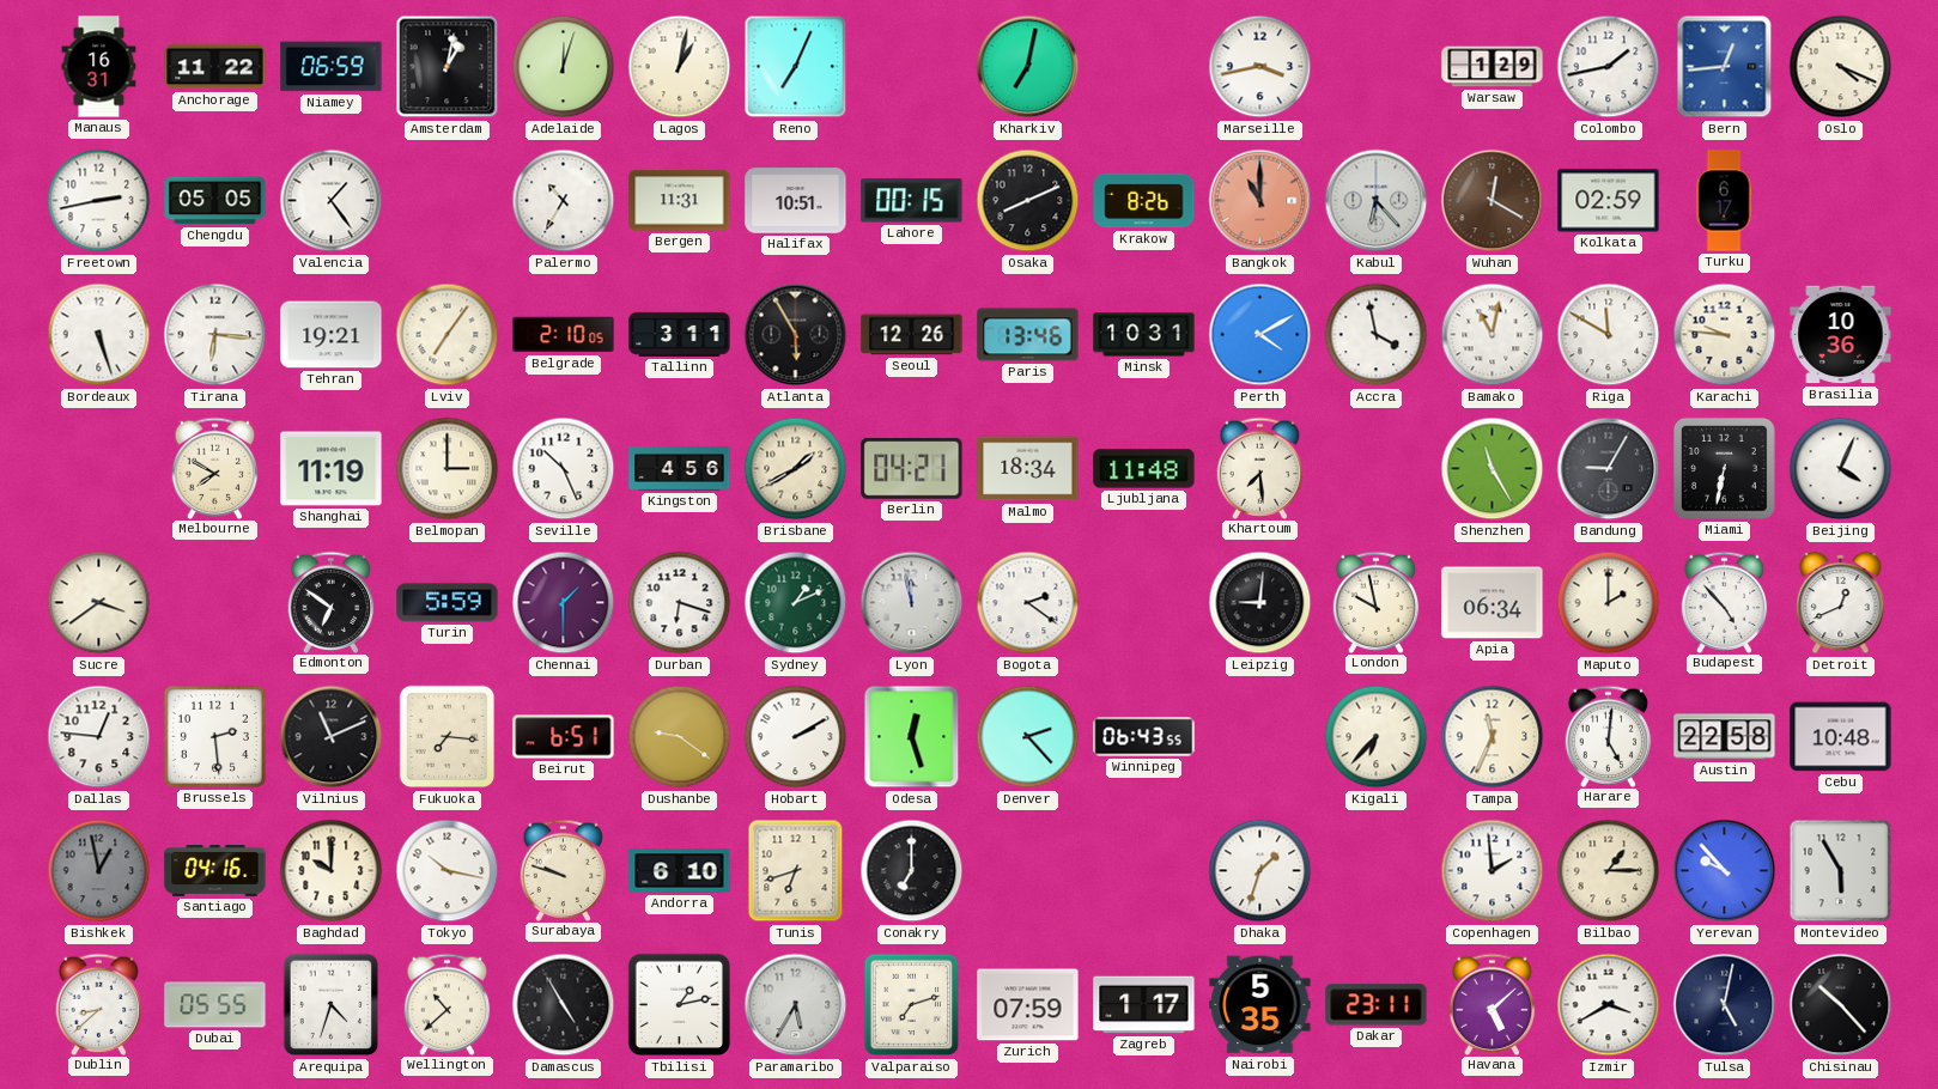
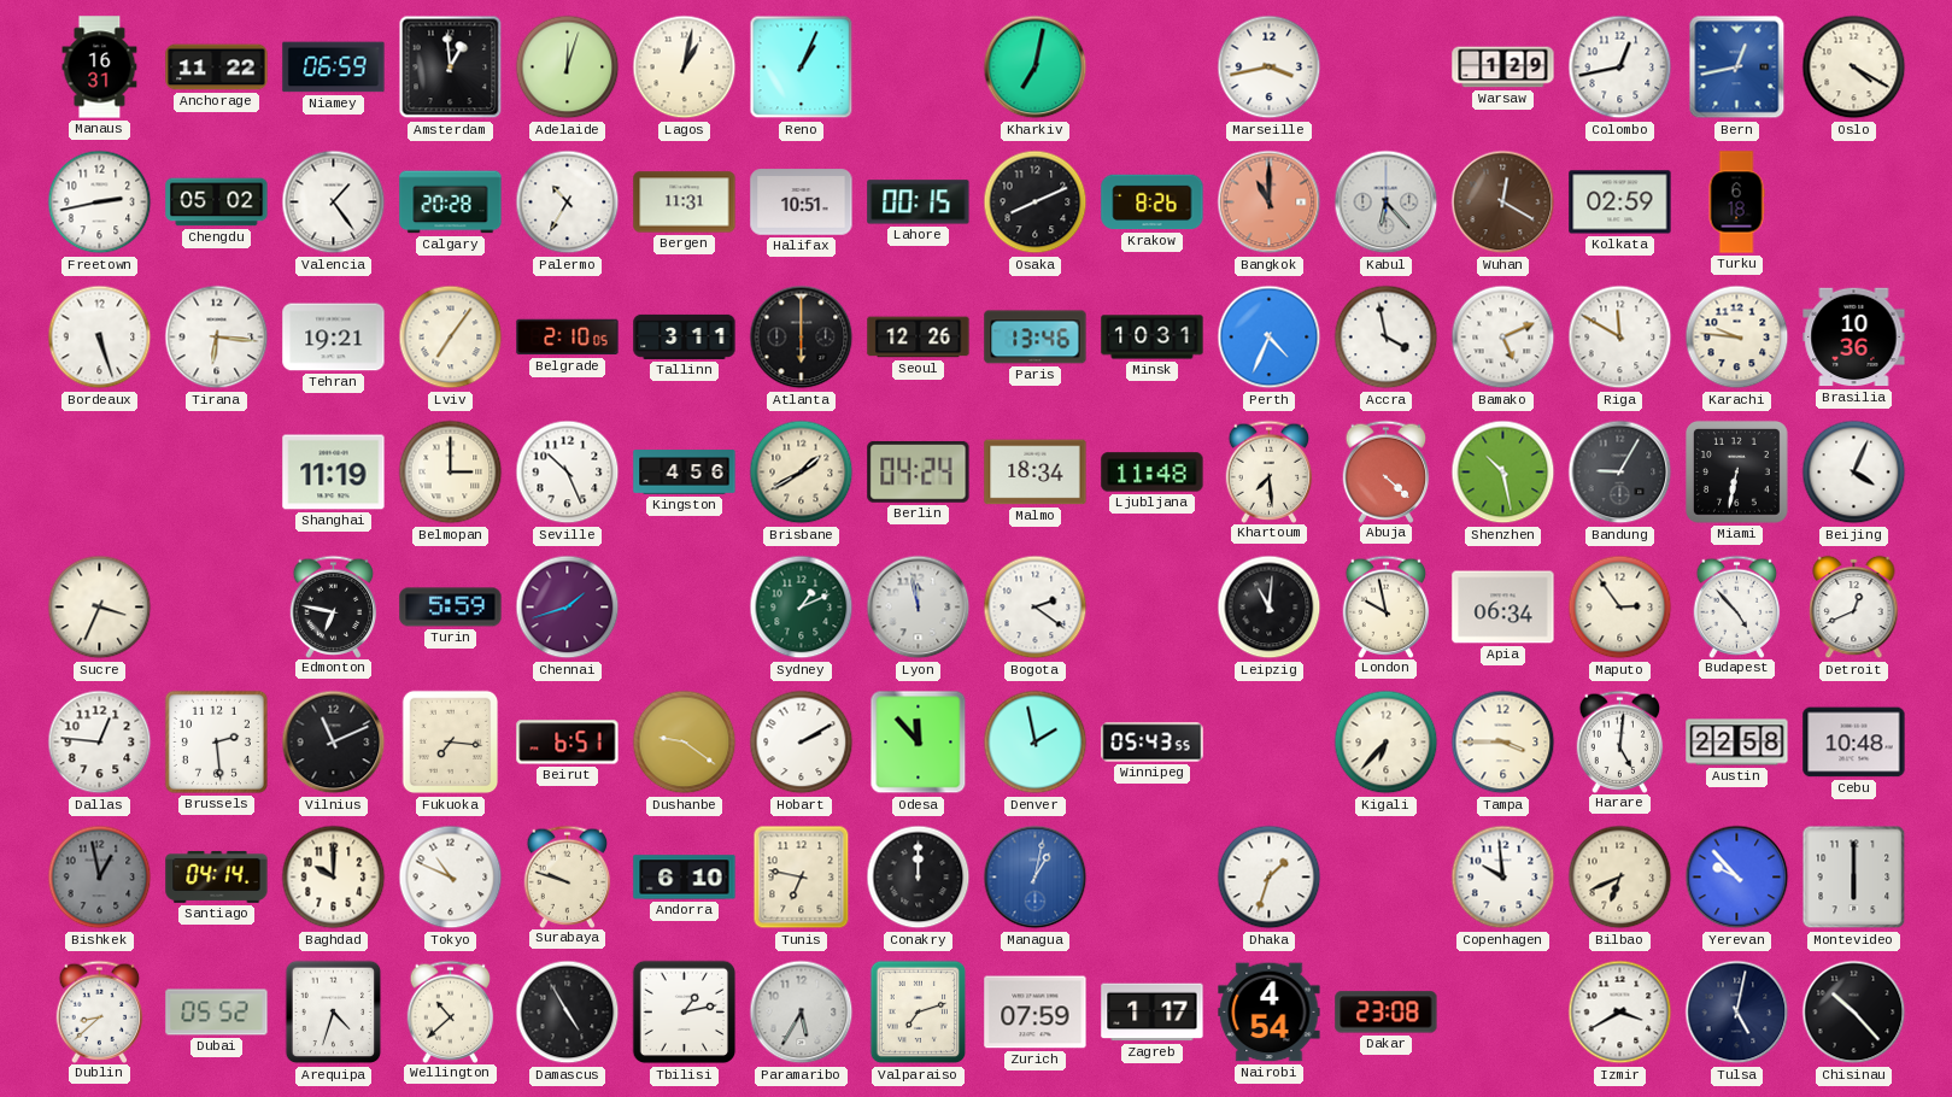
Amsterdam: 1:02 -> 12:59
Reno: 7:04 -> 1:04
Colombo: 1:43 -> 12:43
Bern: 12:44 -> 12:43
Oslo: 4:19 -> 4:20
Chengdu: 05:05 -> 05:02
Calgary: none -> 20:28
Turku: 6:17 -> 6:18
Atlanta: 5:55 -> 6:00
Perth: 4:10 -> 4:34
Bamako: 11:02 -> 5:11
Melbourne: 7:50 -> none
Berlin: 04:21 -> 04:24
Abuja: none -> 4:22
Shenzhen: 11:25 -> 10:28
Sucre: 3:39 -> 3:34
Edmonton: 6:51 -> 6:47
Chennai: 1:30 -> 1:42
Durban: 6:18 -> none
Leipzig: 9:01 -> 11:01
Maputo: 2:00 -> 2:54
Odesa: 12:27 -> 11:53
Denver: 2:23 -> 1:58
Winnipeg: 06:43 -> 05:43
Tampa: 11:34 -> 3:45
Santiago: 04:16 -> 04:14
Tokyo: 10:17 -> 10:49
Tunis: 6:42 -> 6:47
Conakry: 7:00 -> 12:00
Managua: none -> 1:02
Copenhagen: 1:59 -> 9:59
Bilbao: 1:15 -> 6:41
Montevideo: 5:55 -> 6:00
Dubai: 05:55 -> 05:52
Nairobi: 5:35 -> 4:54
Dakar: 23:11 -> 23:08
Havana: 5:08 -> none
